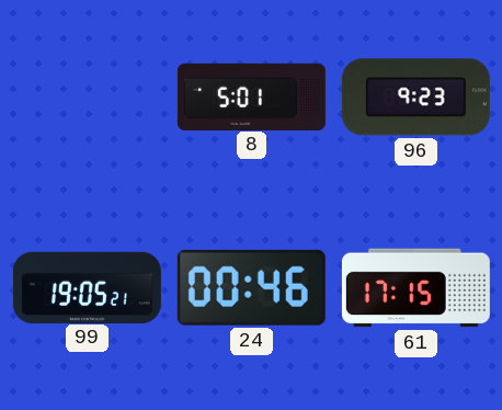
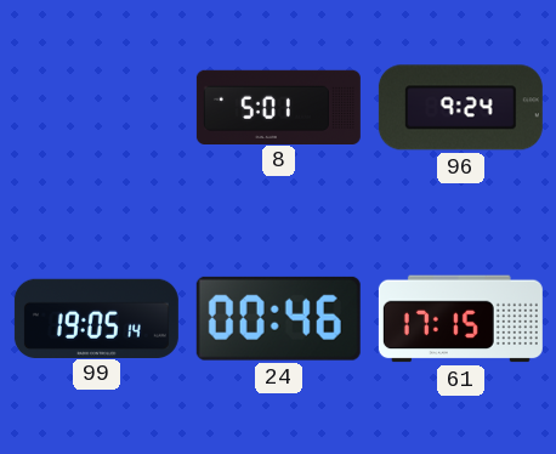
96: 9:23 -> 9:24
99: 19:05:21 -> 19:05:14
